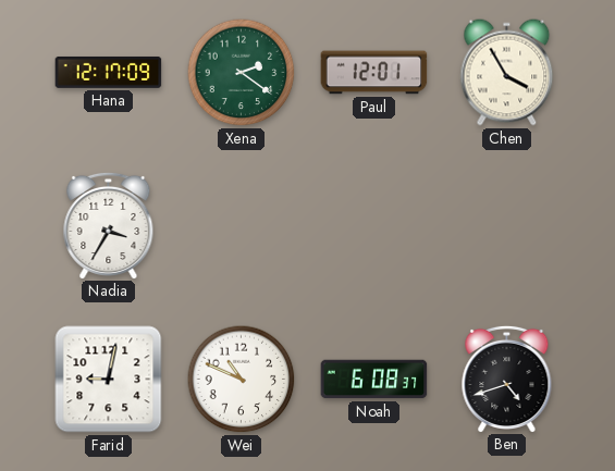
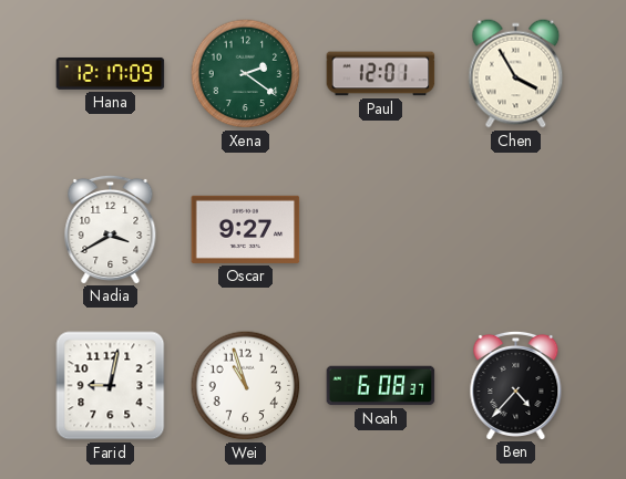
Nadia: 3:35 -> 3:40
Oscar: none -> 9:27
Wei: 10:49 -> 10:57
Ben: 4:42 -> 4:37
